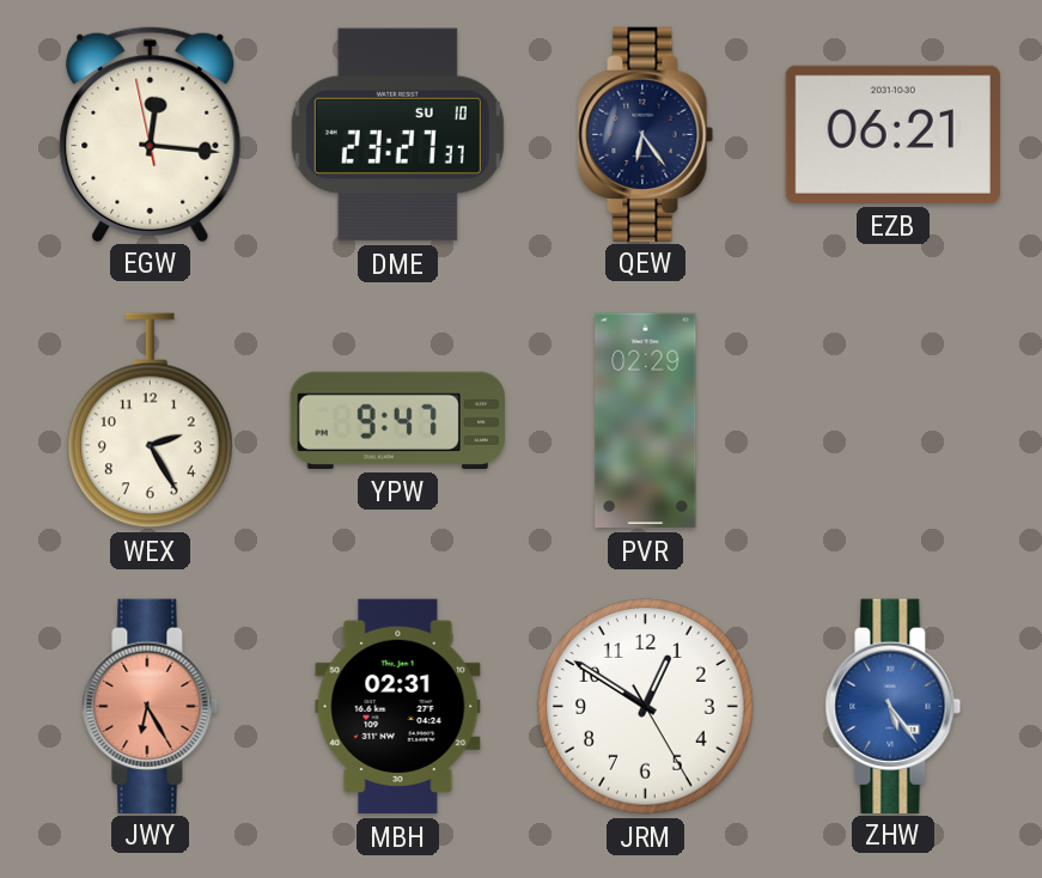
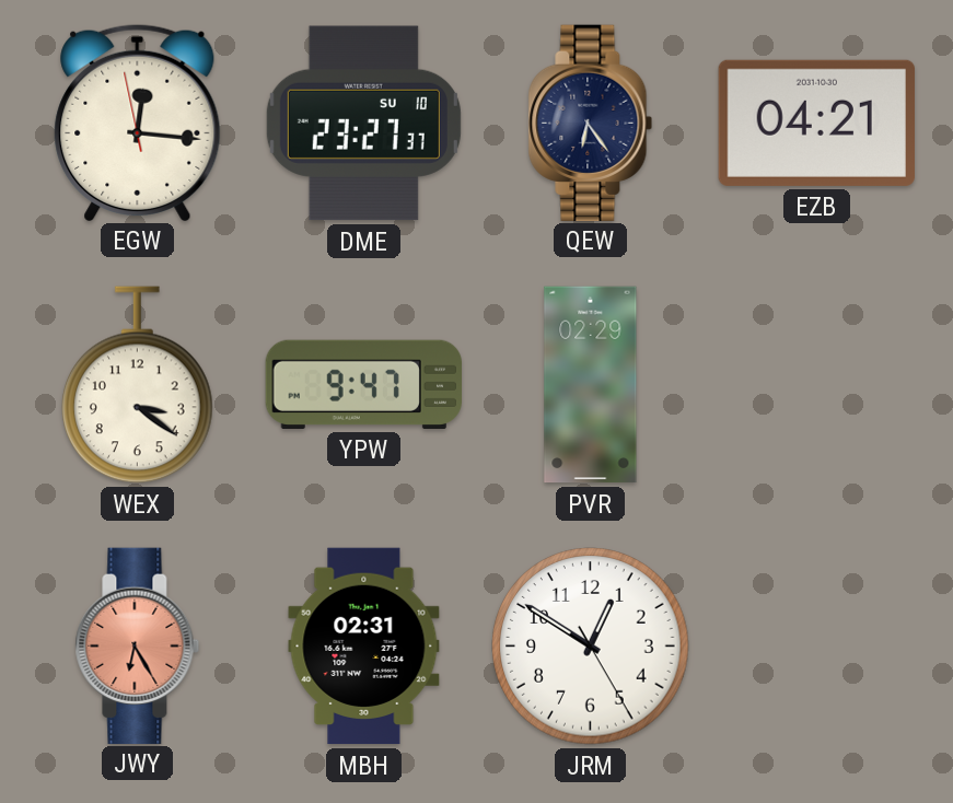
EZB: 06:21 -> 04:21
WEX: 2:25 -> 3:21
ZHW: 5:24 -> none
